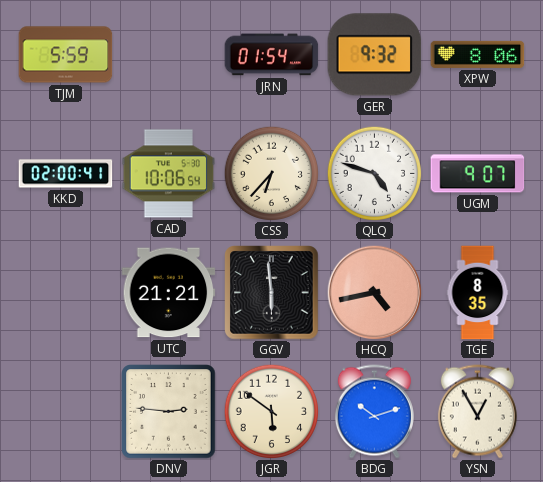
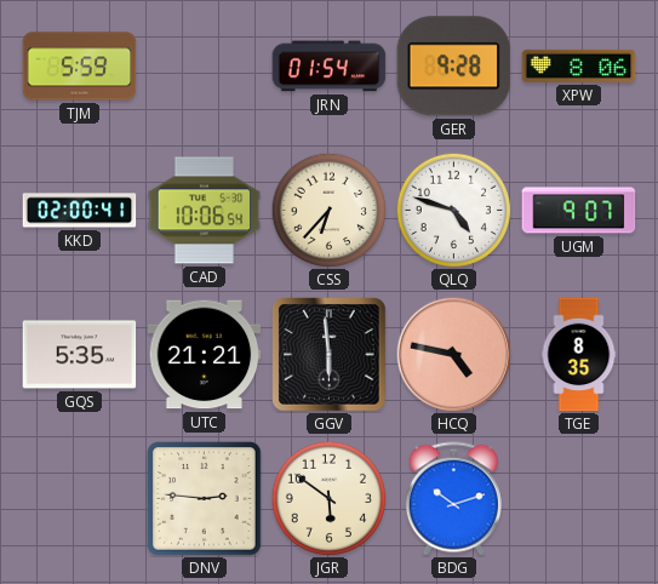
GER: 9:32 -> 9:28
GQS: none -> 5:35
HCQ: 4:43 -> 4:47
YSN: 12:55 -> none
